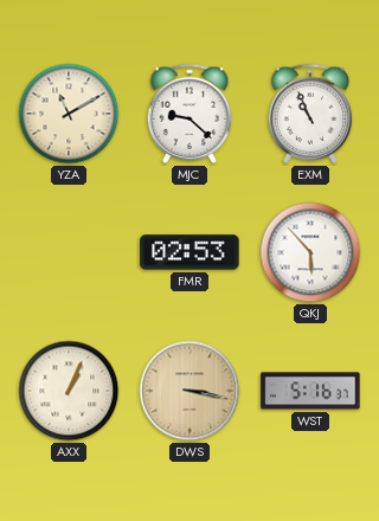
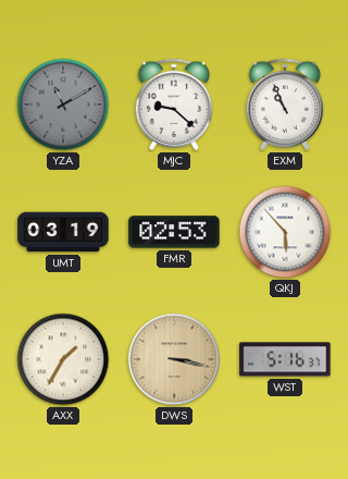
YZA dial: cream -> grey
UMT: none -> 03:19
AXX: 1:04 -> 1:35
